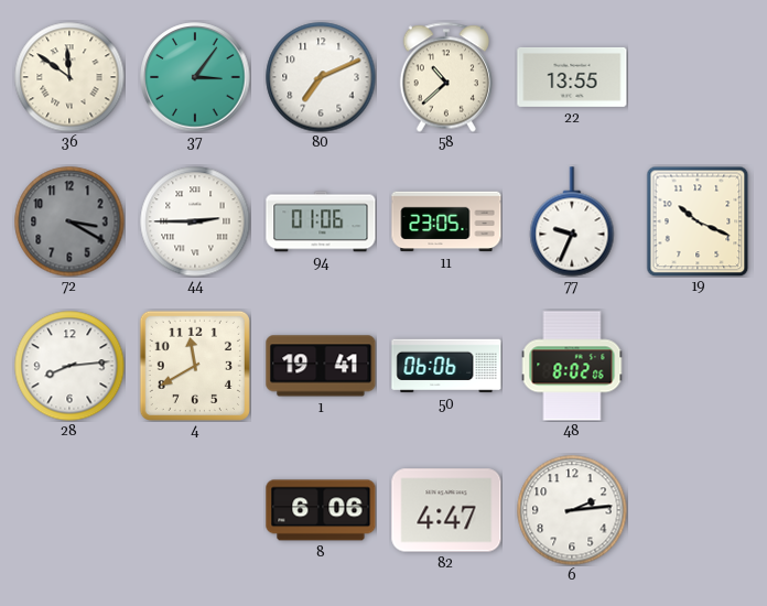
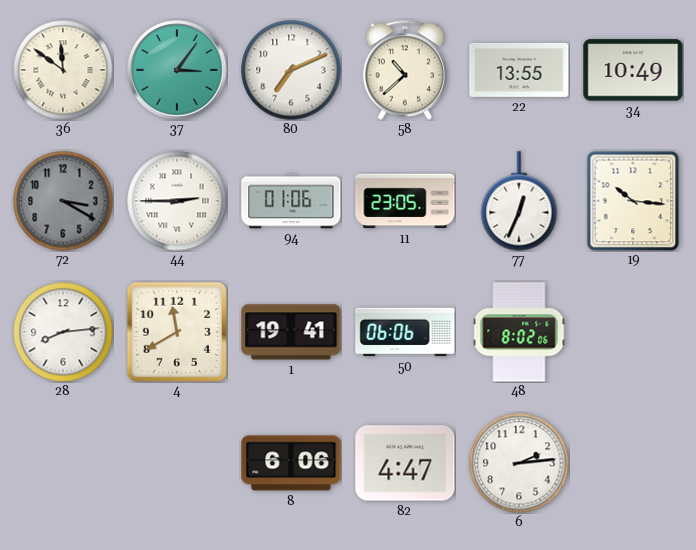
34: none -> 10:49
77: 9:34 -> 12:34
19: 10:19 -> 10:16
